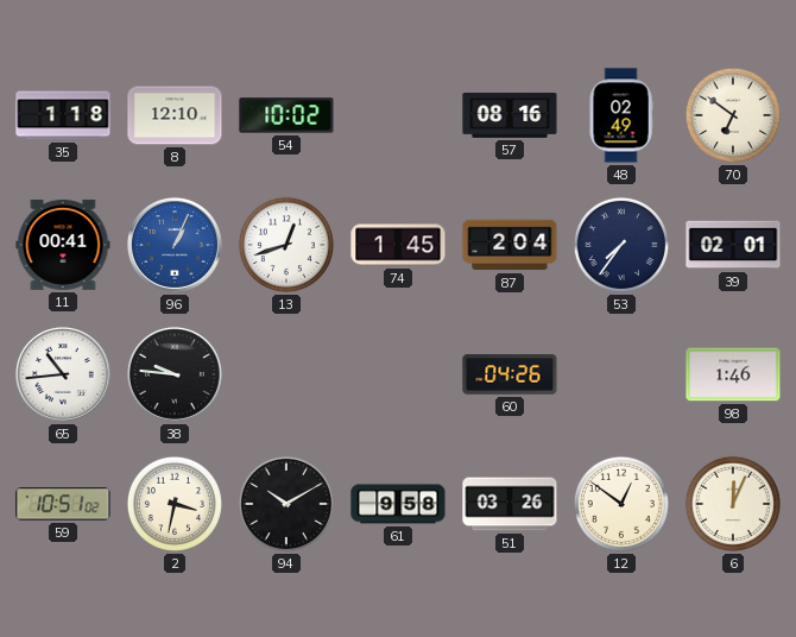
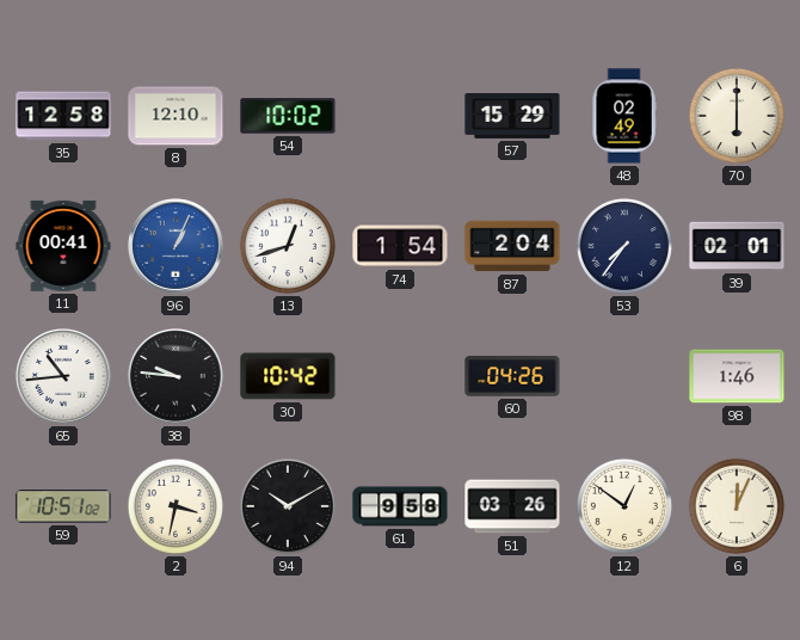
35: 1:18 -> 12:58
57: 08:16 -> 15:29
70: 6:51 -> 6:00
74: 1:45 -> 1:54
30: none -> 10:42
